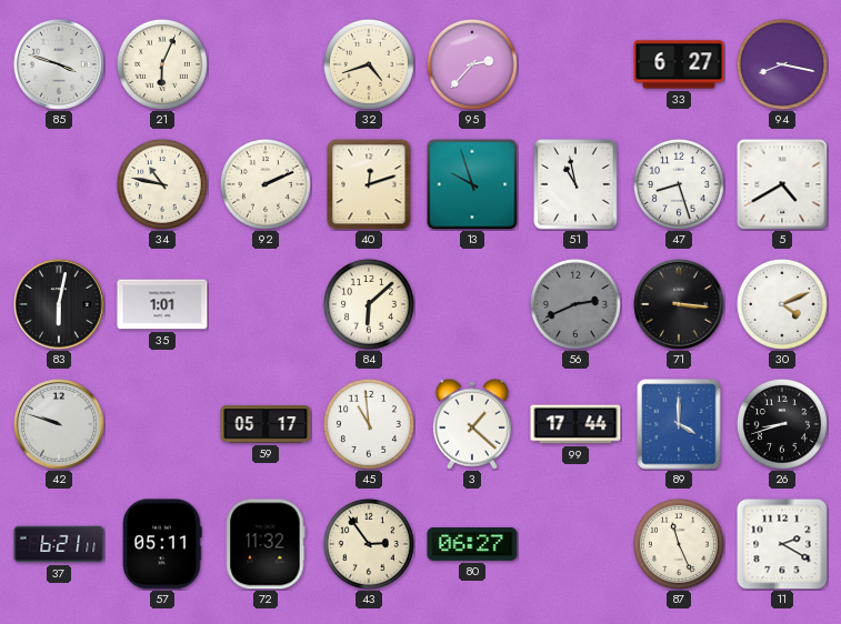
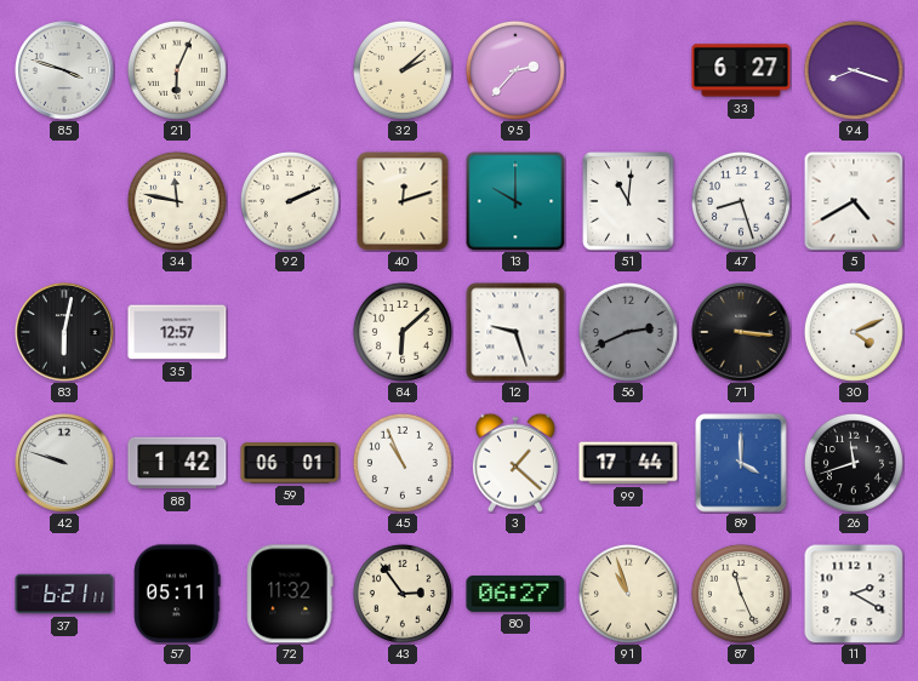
32: 4:42 -> 2:08
94: 8:17 -> 8:18
34: 10:47 -> 11:47
13: 9:57 -> 10:00
51: 10:58 -> 11:01
35: 1:01 -> 12:57
12: none -> 9:27
88: none -> 1:42
59: 05:17 -> 06:01
45: 10:59 -> 10:56
26: 8:42 -> 11:42
91: none -> 10:57
